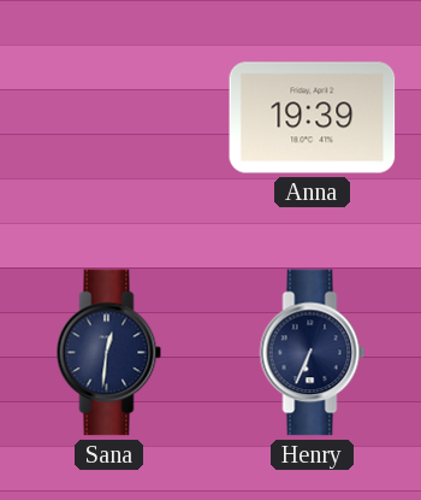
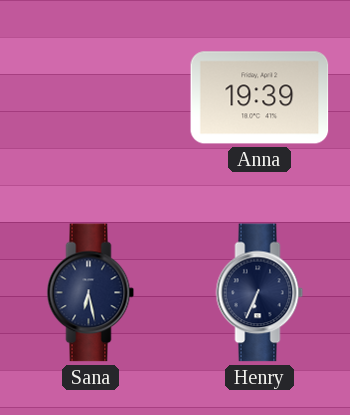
Sana: 12:31 -> 6:28
